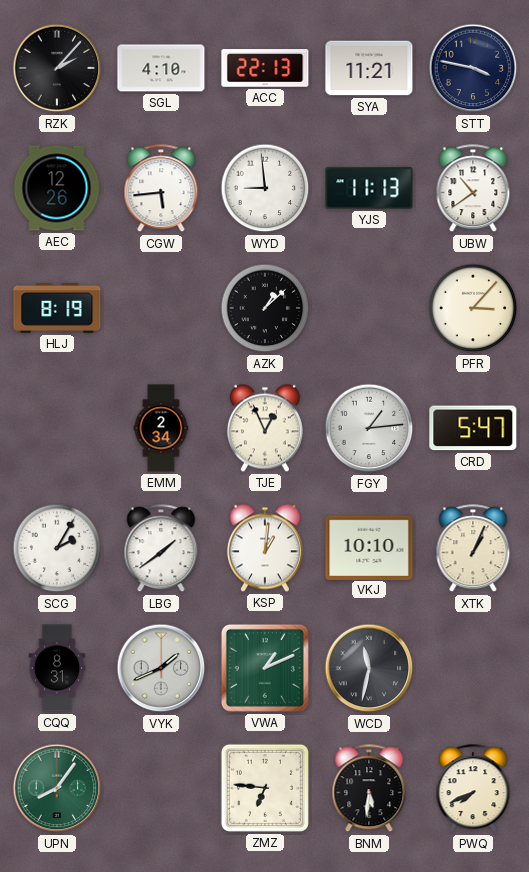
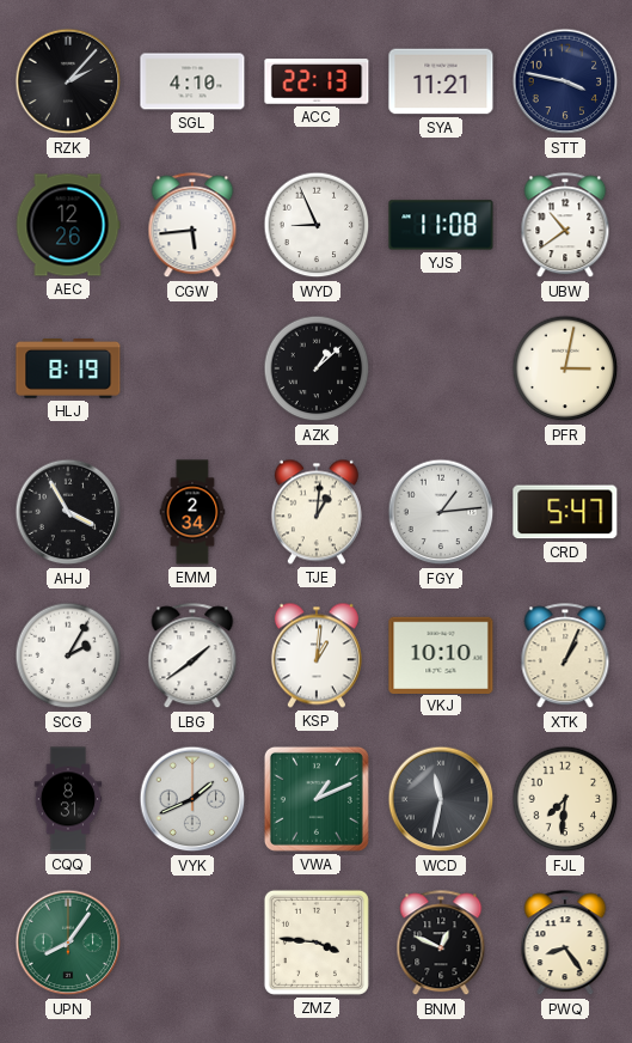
WYD: 8:59 -> 8:56
YJS: 11:13 -> 11:08
PFR: 3:07 -> 3:02
AHJ: none -> 3:55
TJE: 12:56 -> 1:01
FJL: none -> 7:31
ZMZ: 6:46 -> 3:46
BNM: 5:31 -> 12:49
PWQ: 7:41 -> 8:24
